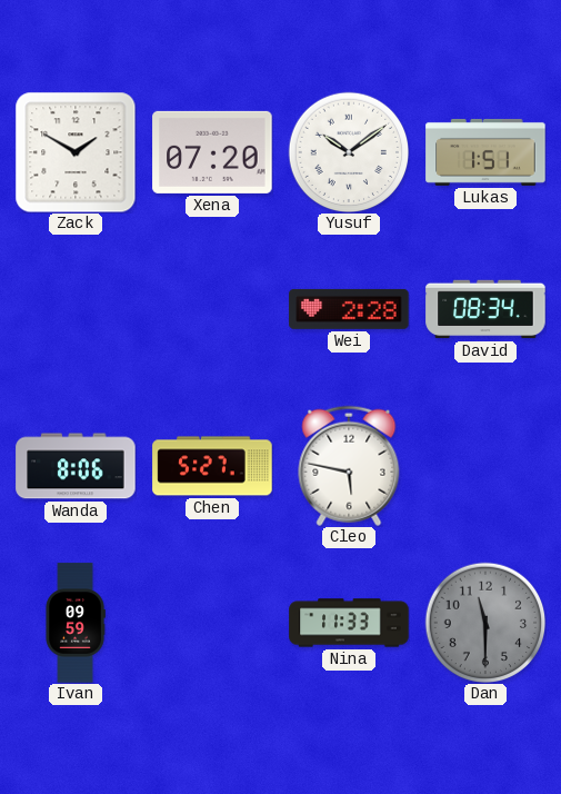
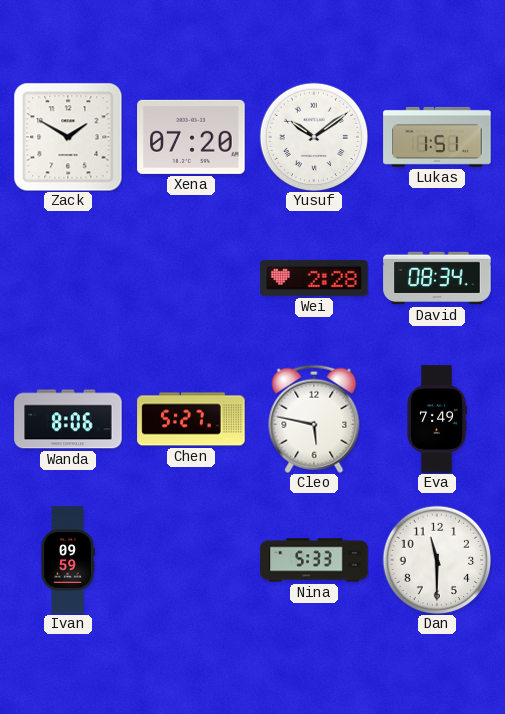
Eva: none -> 7:49
Nina: 11:33 -> 5:33
Dan dial: grey -> white
